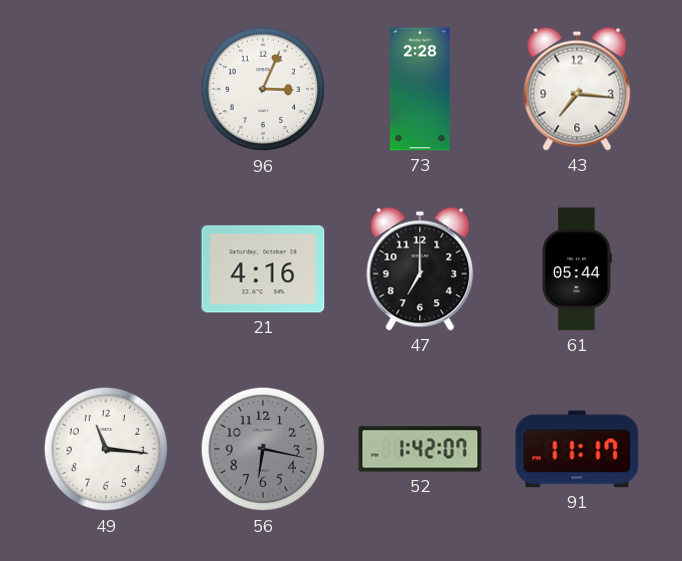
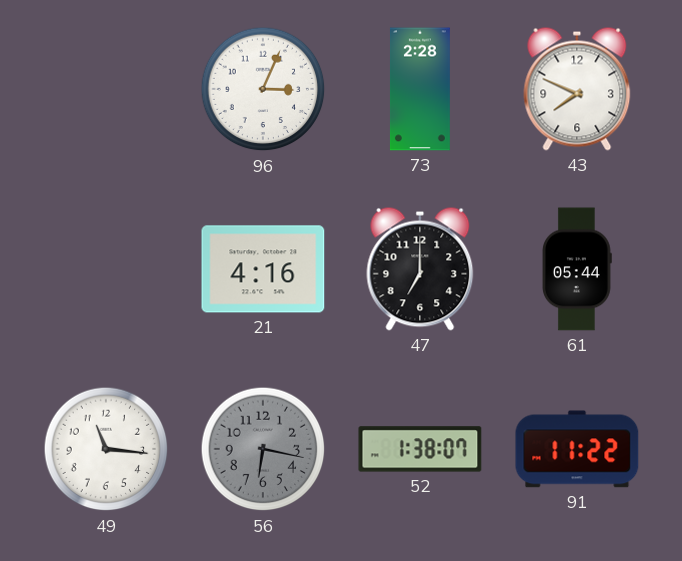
43: 7:16 -> 7:49
52: 1:42 -> 1:38
91: 11:17 -> 11:22
